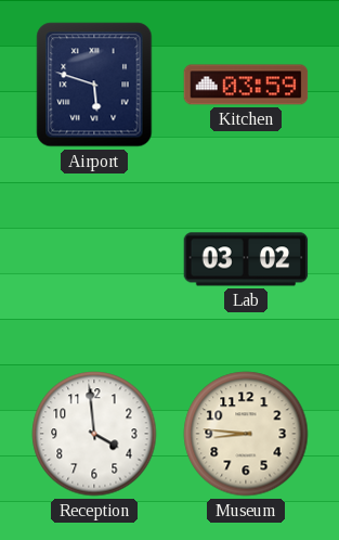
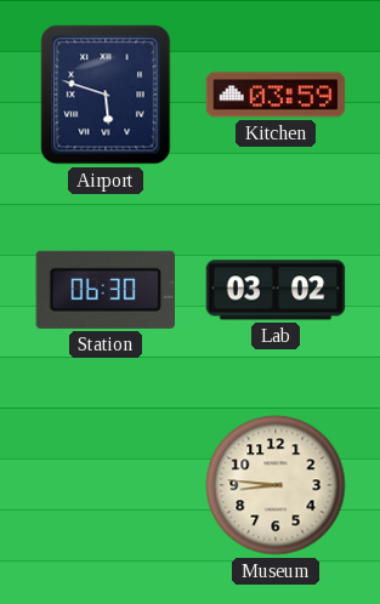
Station: none -> 06:30
Reception: 3:59 -> none
